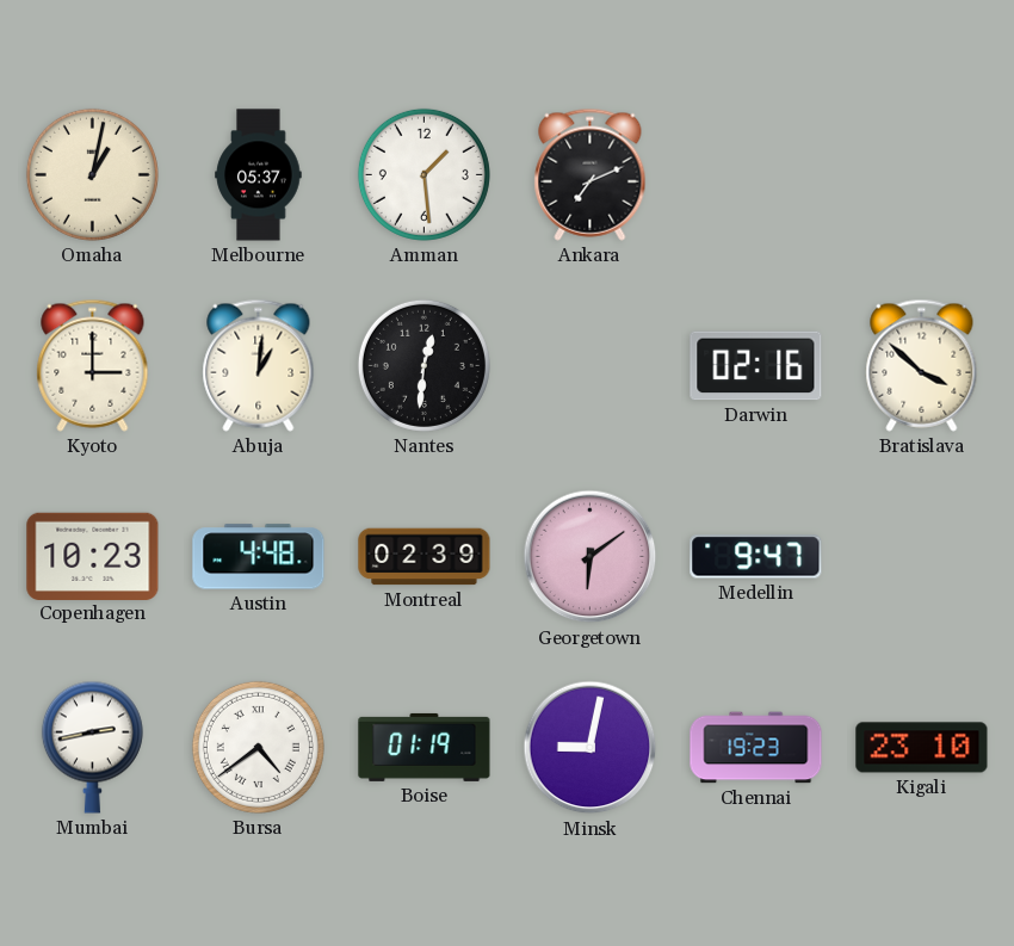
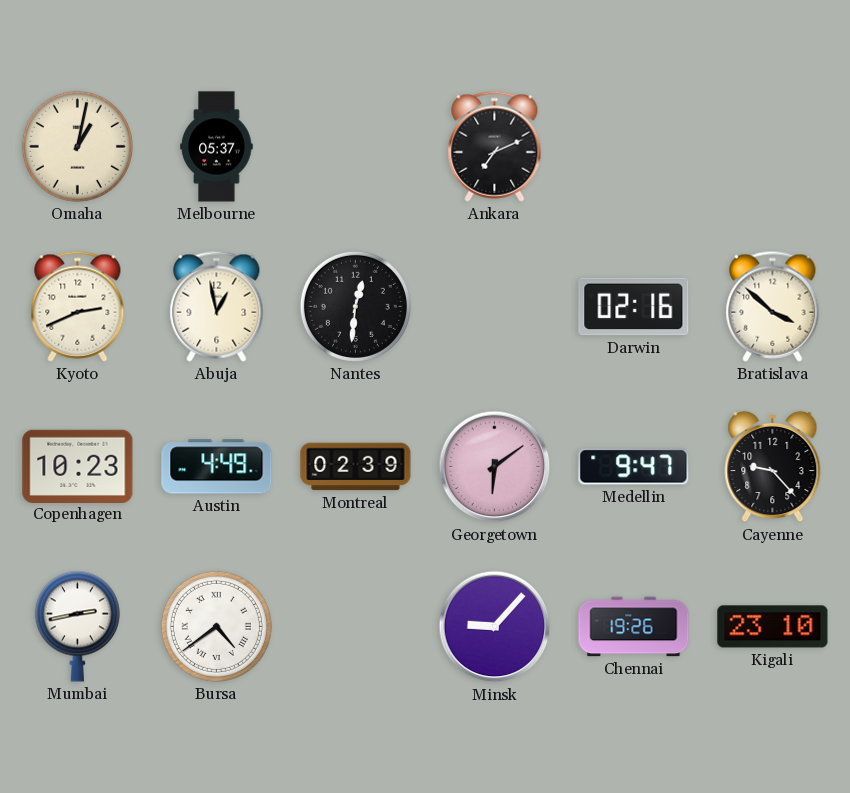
Amman: 1:29 -> none
Kyoto: 3:00 -> 2:41
Abuja: 1:01 -> 12:58
Austin: 4:48 -> 4:49
Cayenne: none -> 9:23
Boise: 01:19 -> none
Minsk: 9:02 -> 9:07
Chennai: 19:23 -> 19:26
